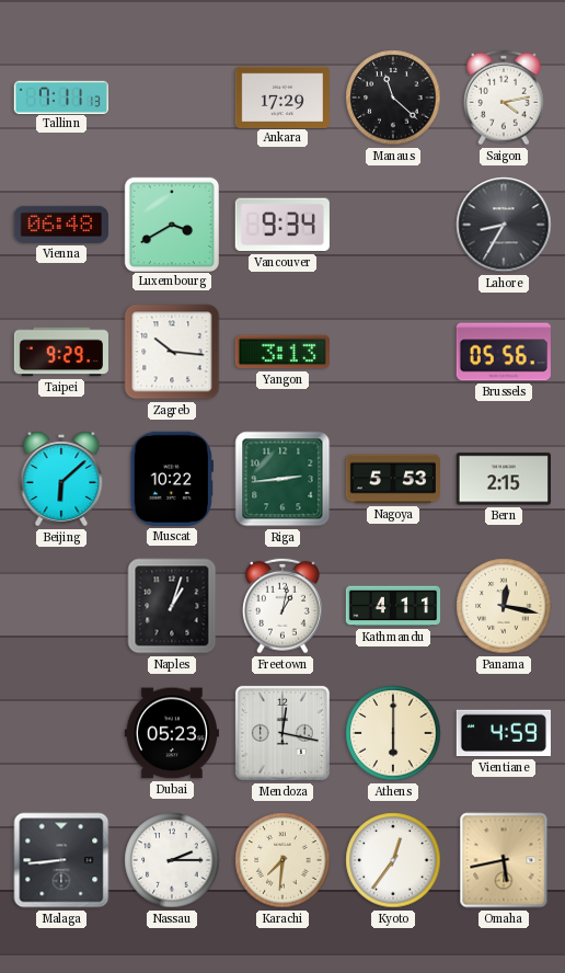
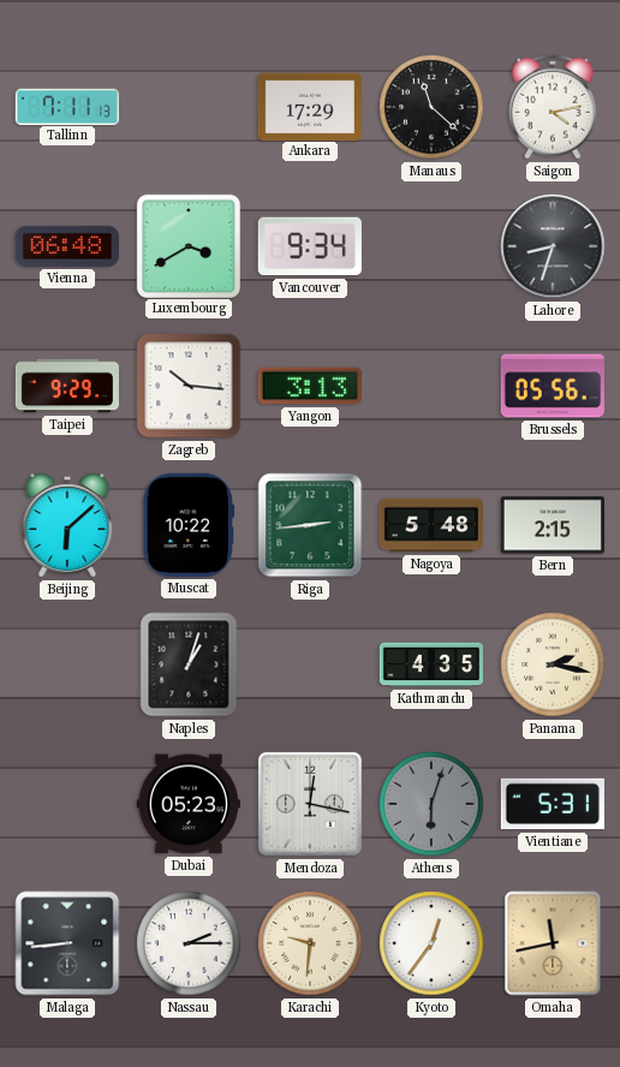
Lahore: 8:35 -> 8:33
Nagoya: 5:53 -> 5:48
Freetown: 1:02 -> none
Kathmandu: 4:11 -> 4:35
Panama: 12:17 -> 2:17
Athens: 6:00 -> 6:03
Athens dial: cream -> grey
Vientiane: 4:59 -> 5:31
Karachi: 7:31 -> 9:31
Omaha: 5:43 -> 11:43
